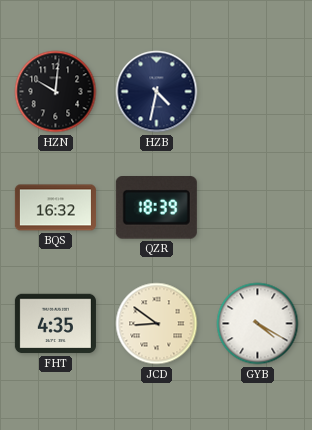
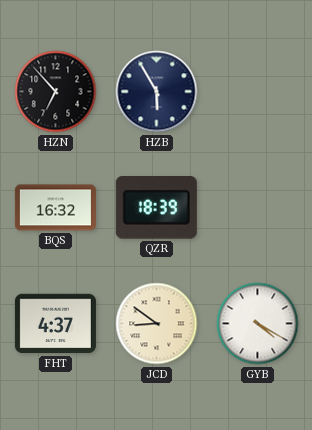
HZN: 10:01 -> 6:53
HZB: 4:32 -> 5:55
FHT: 4:35 -> 4:37
